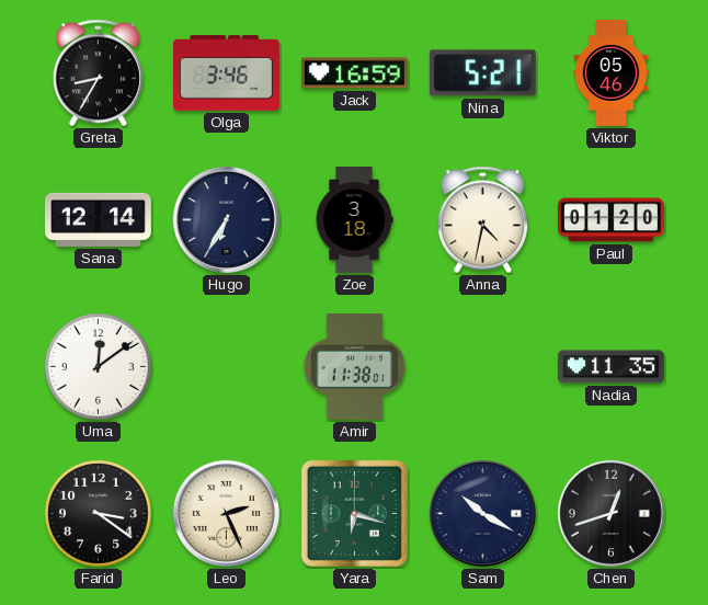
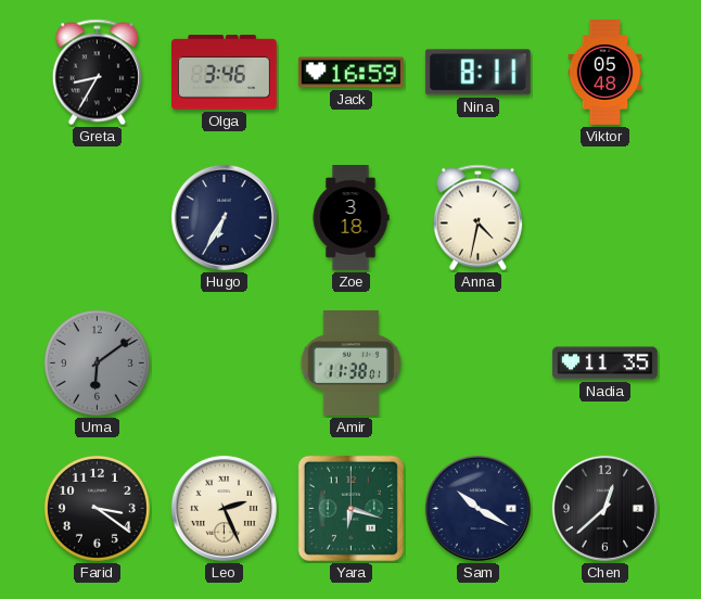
Nina: 5:21 -> 8:11
Viktor: 05:46 -> 05:48
Sana: 12:14 -> none
Paul: 01:20 -> none
Uma: 12:09 -> 6:09
Uma dial: white -> grey
Chen: 12:42 -> 12:38
